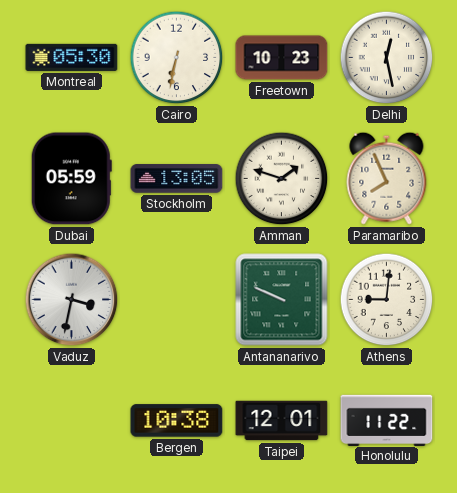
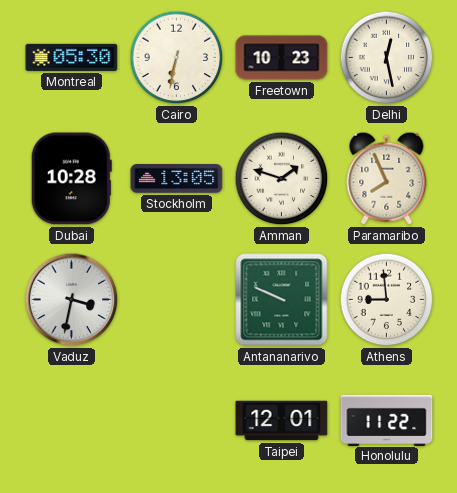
Dubai: 05:59 -> 10:28
Athens: 9:01 -> 8:59
Bergen: 10:38 -> none
